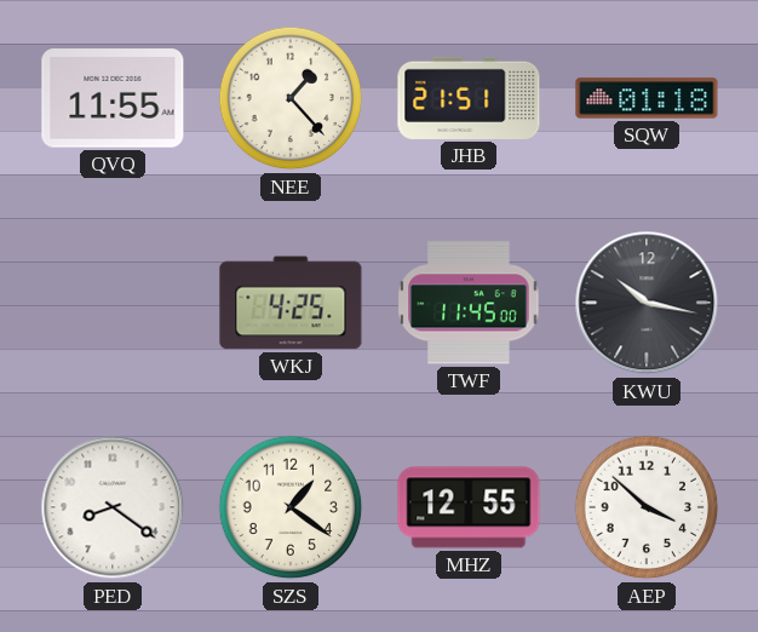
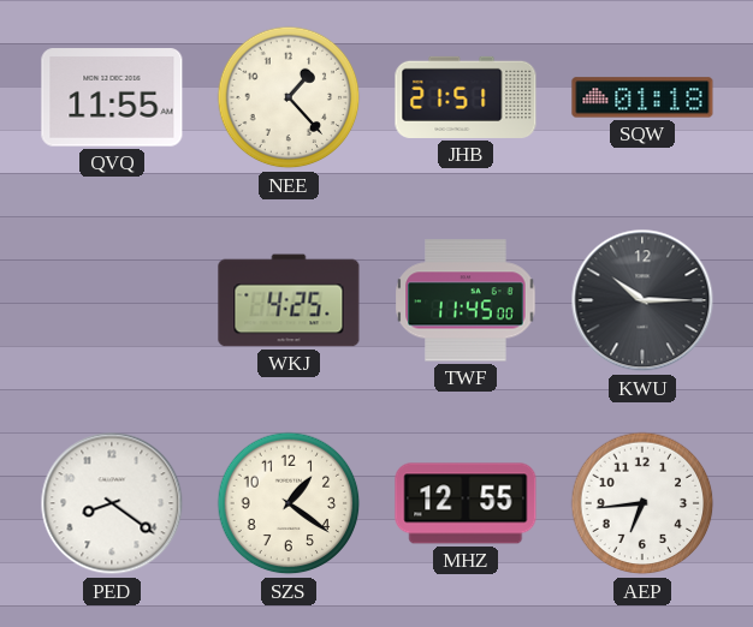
KWU: 10:17 -> 10:15
AEP: 3:52 -> 6:44
